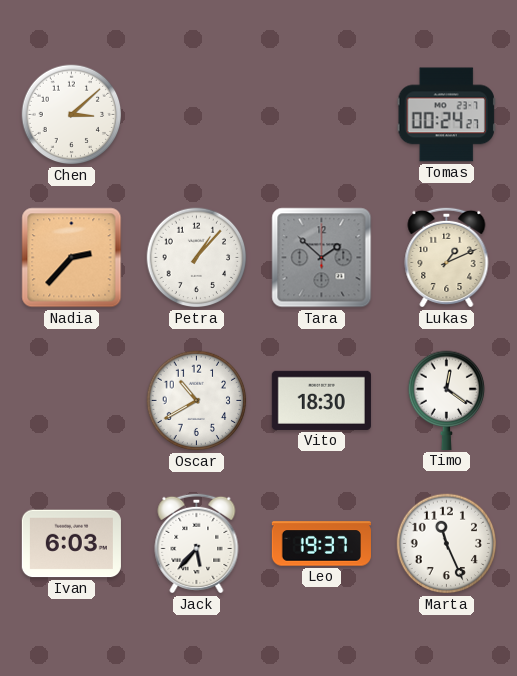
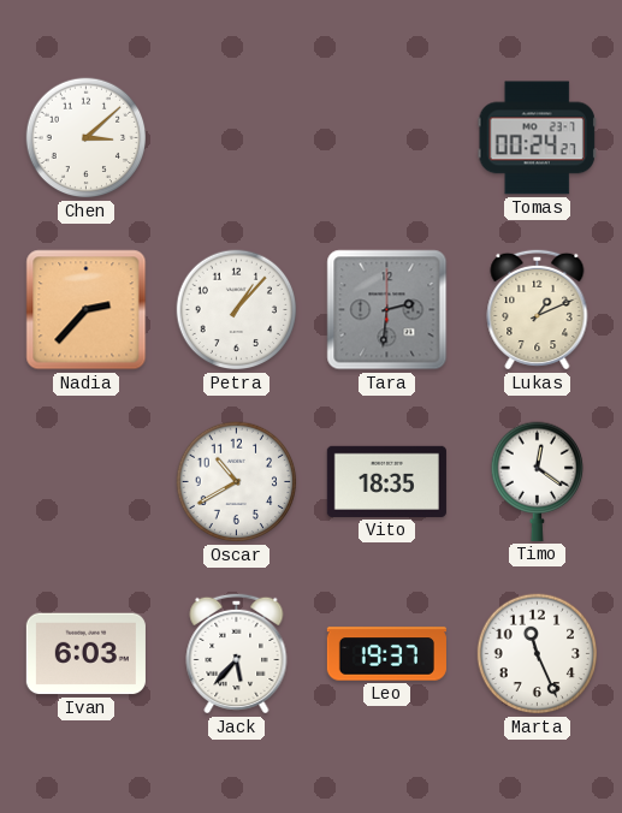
Tara: 1:52 -> 2:31
Vito: 18:30 -> 18:35
